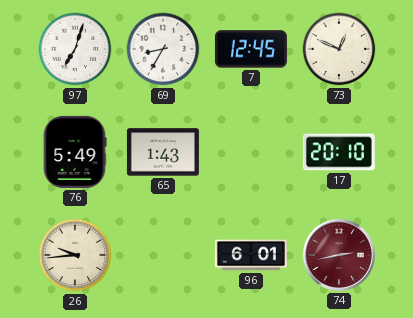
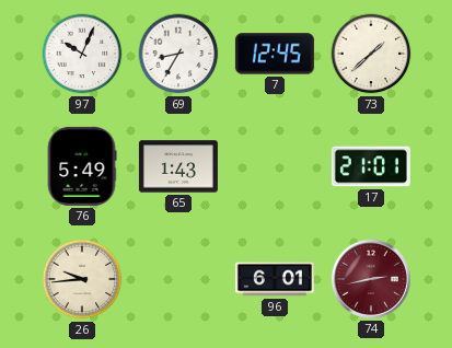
97: 7:03 -> 10:04
73: 12:49 -> 1:38
17: 20:10 -> 21:01
